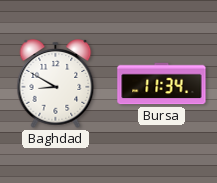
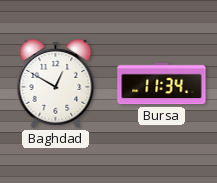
Baghdad: 8:50 -> 12:50
